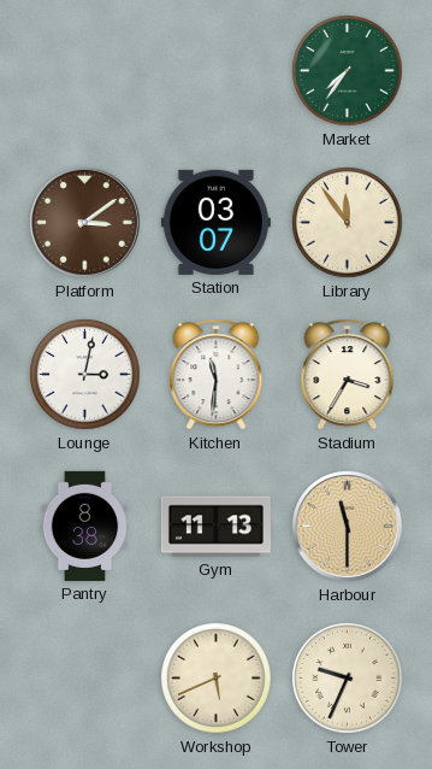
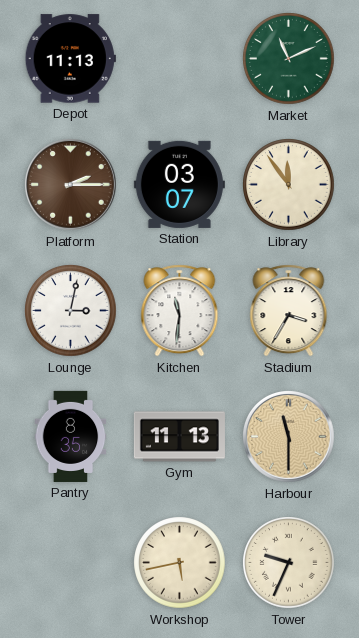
Depot: none -> 11:13
Market: 7:36 -> 11:11
Platform: 3:09 -> 2:15
Pantry: 8:38 -> 8:35
Workshop: 5:41 -> 5:43
